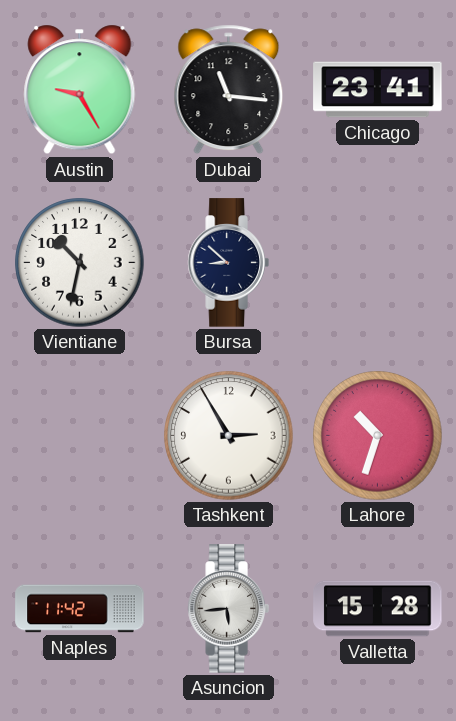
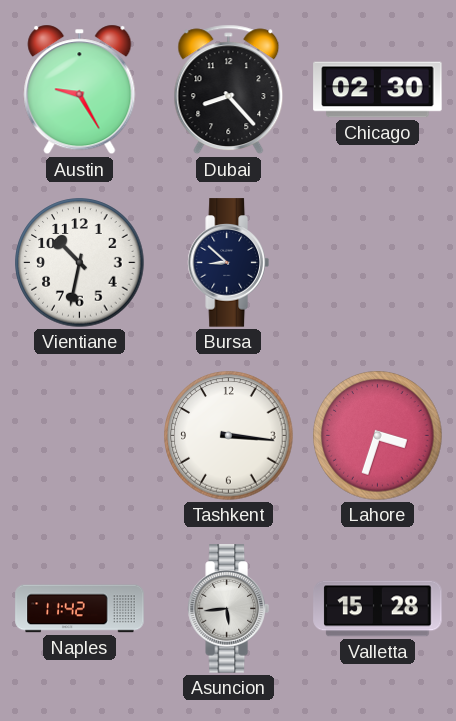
Dubai: 11:16 -> 8:23
Chicago: 23:41 -> 02:30
Tashkent: 2:55 -> 3:16
Lahore: 10:33 -> 3:33
